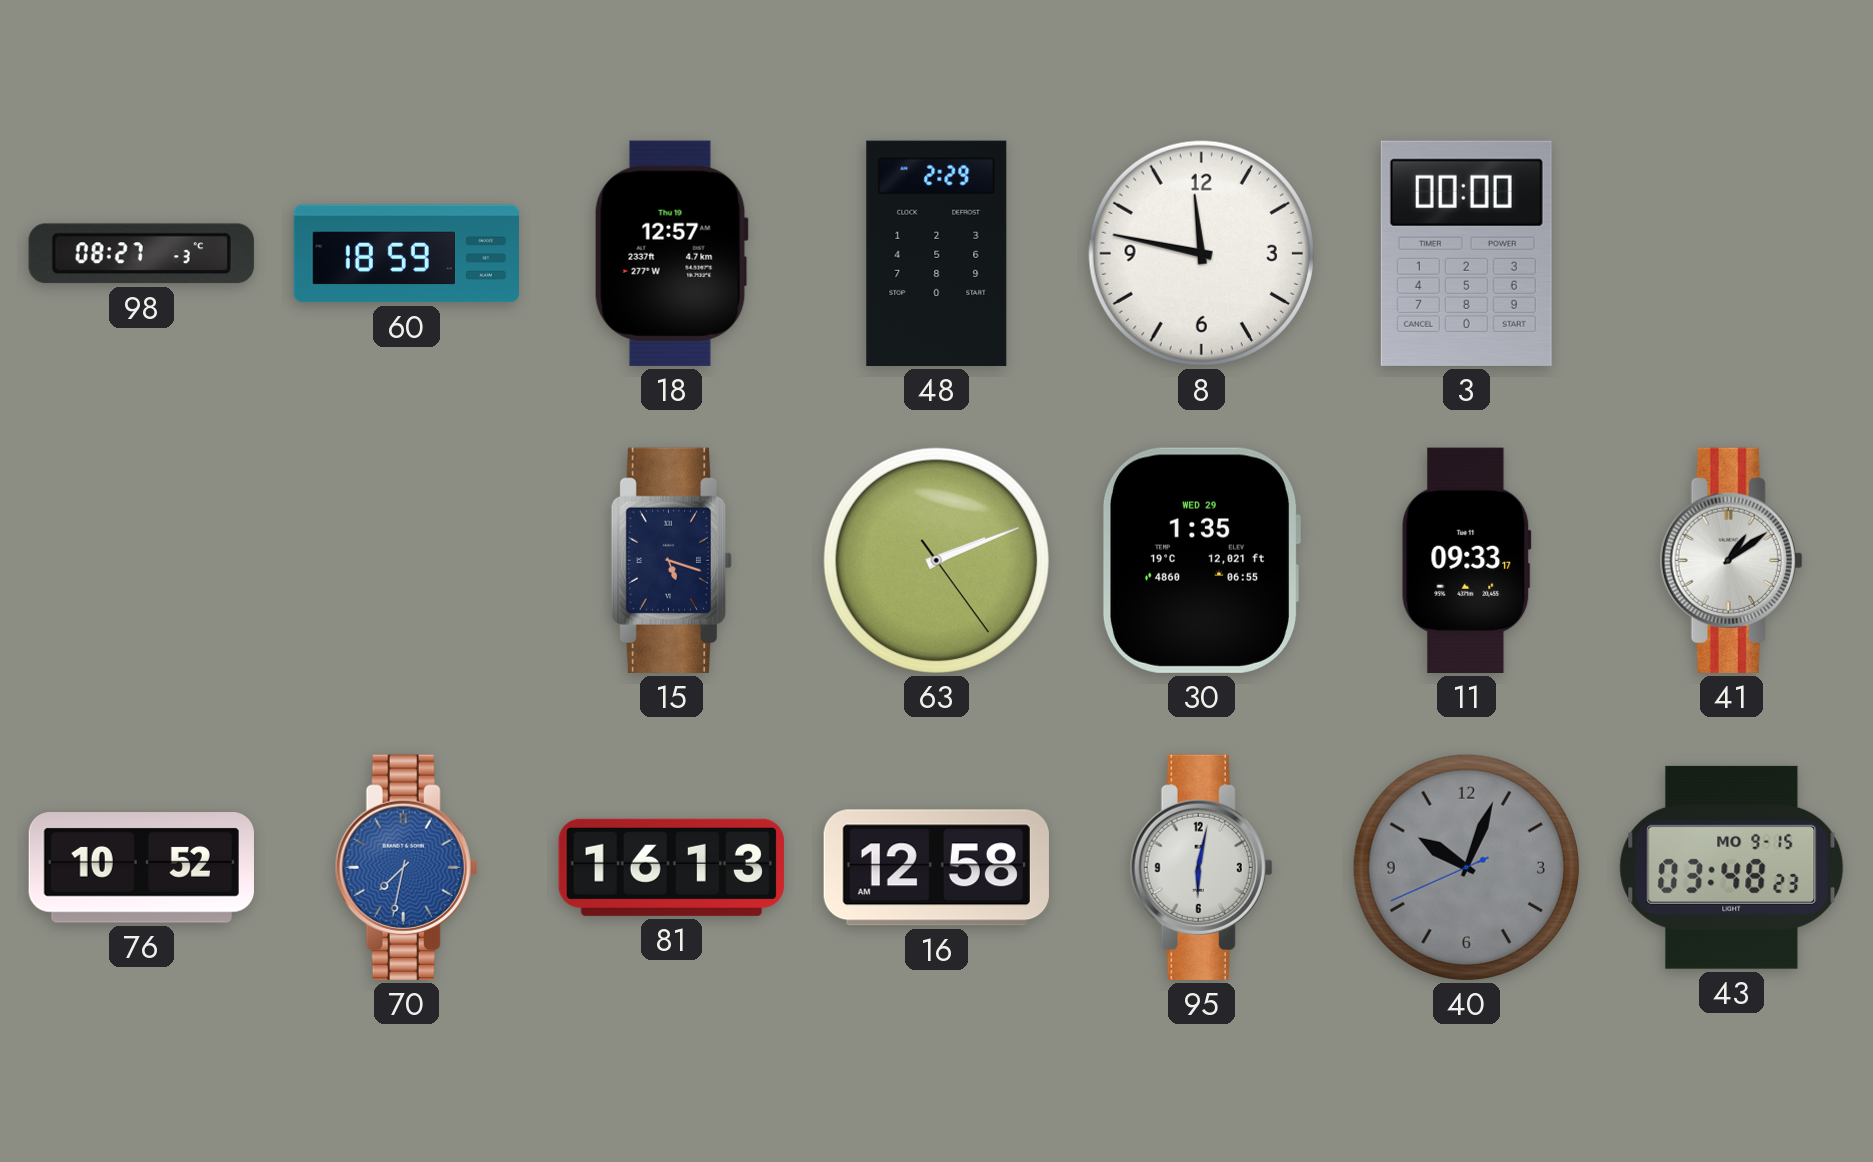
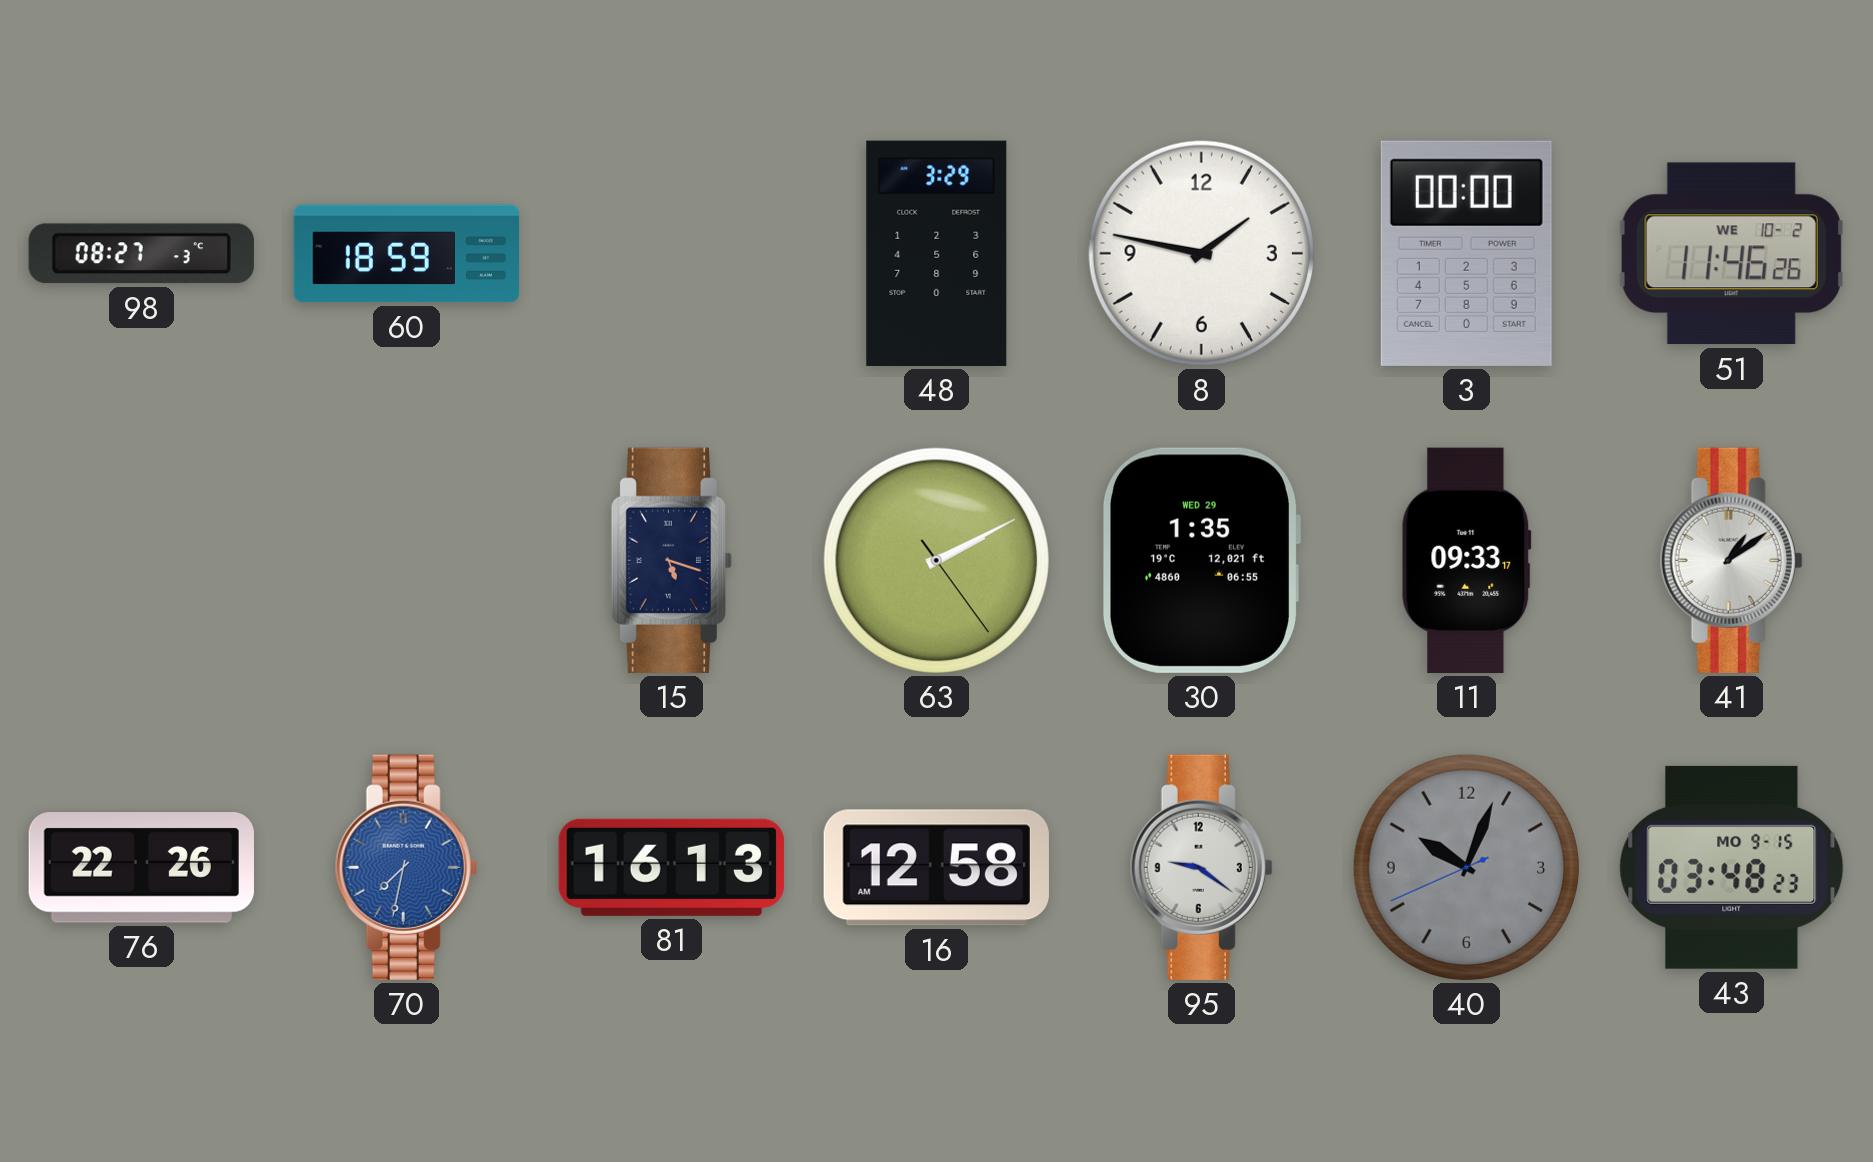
18: 12:57 -> none
48: 2:29 -> 3:29
8: 11:47 -> 1:47
51: none -> 11:46
63: 2:11 -> 2:10
76: 10:52 -> 22:26
95: 6:02 -> 9:21
